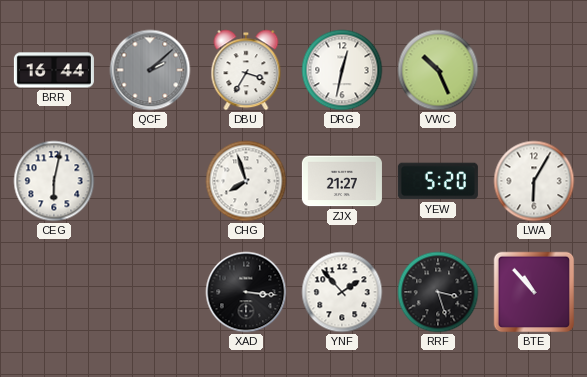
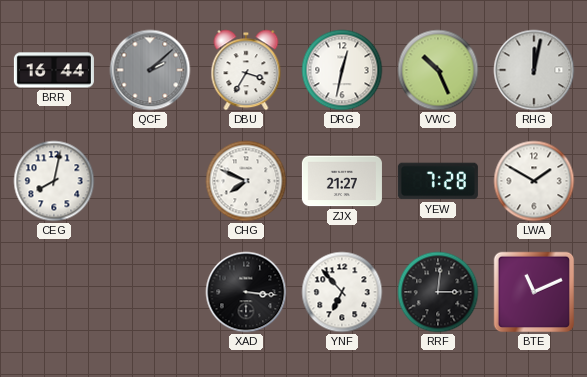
RHG: none -> 12:02
CEG: 6:02 -> 8:02
CHG: 7:57 -> 7:49
YEW: 5:20 -> 7:28
LWA: 6:05 -> 1:50
YNF: 1:53 -> 6:53
RRF: 3:27 -> 3:01
BTE: 10:53 -> 11:11
